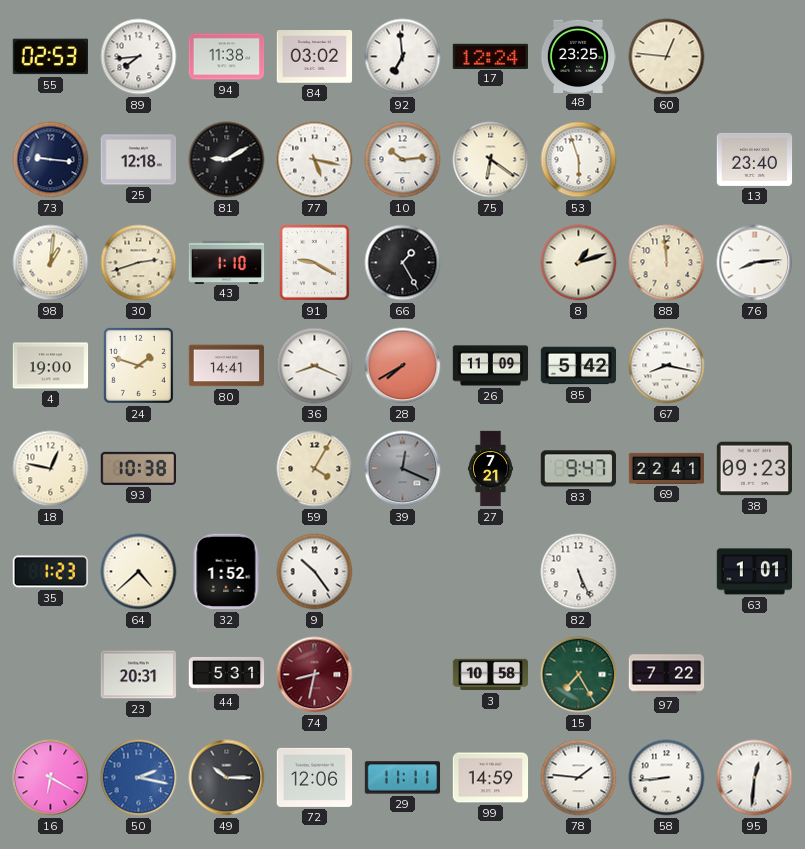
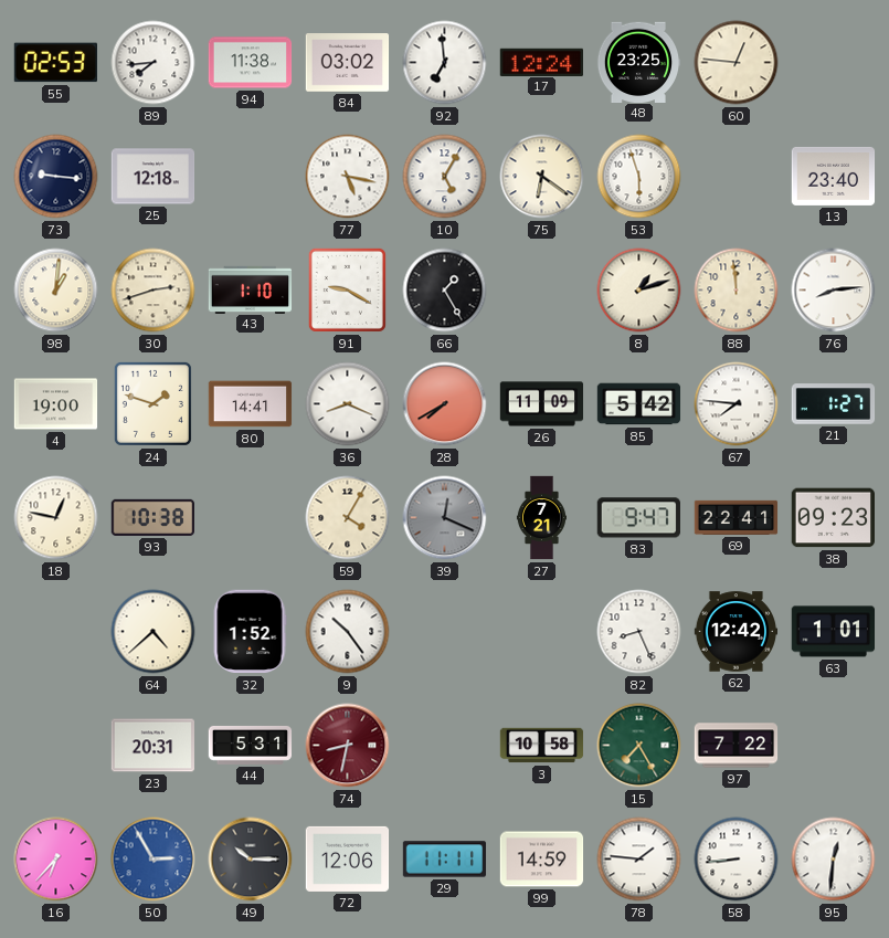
81: 9:10 -> none
10: 10:14 -> 5:05
67: 8:17 -> 7:46
21: none -> 1:27
35: 1:23 -> none
82: 5:26 -> 8:26
62: none -> 12:42
16: 6:20 -> 6:37
50: 2:17 -> 2:55
